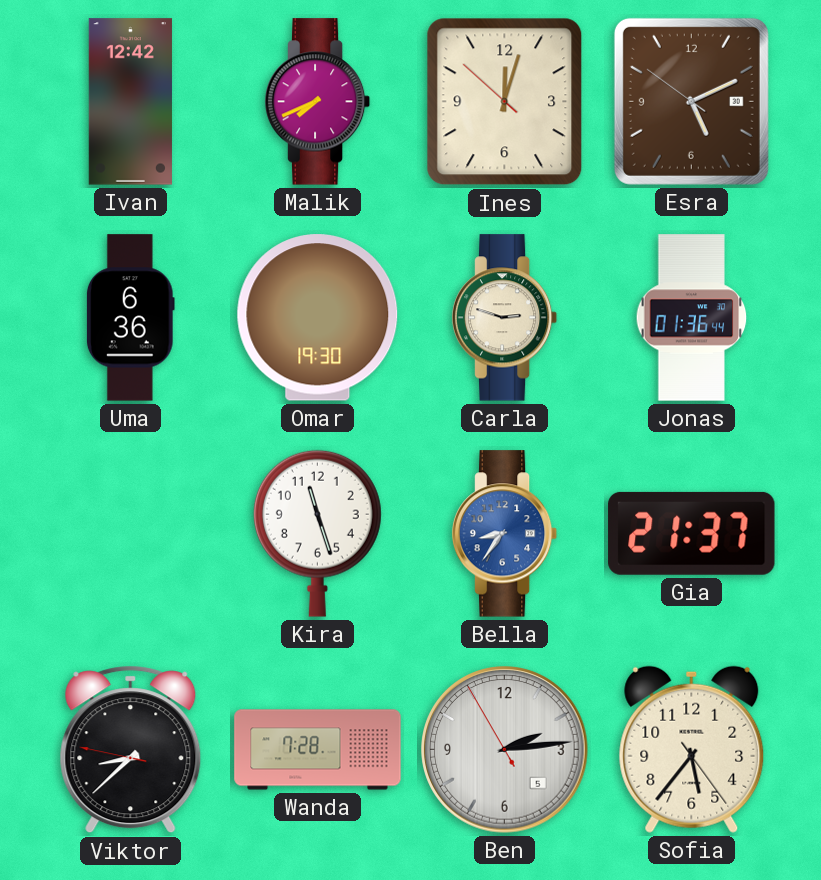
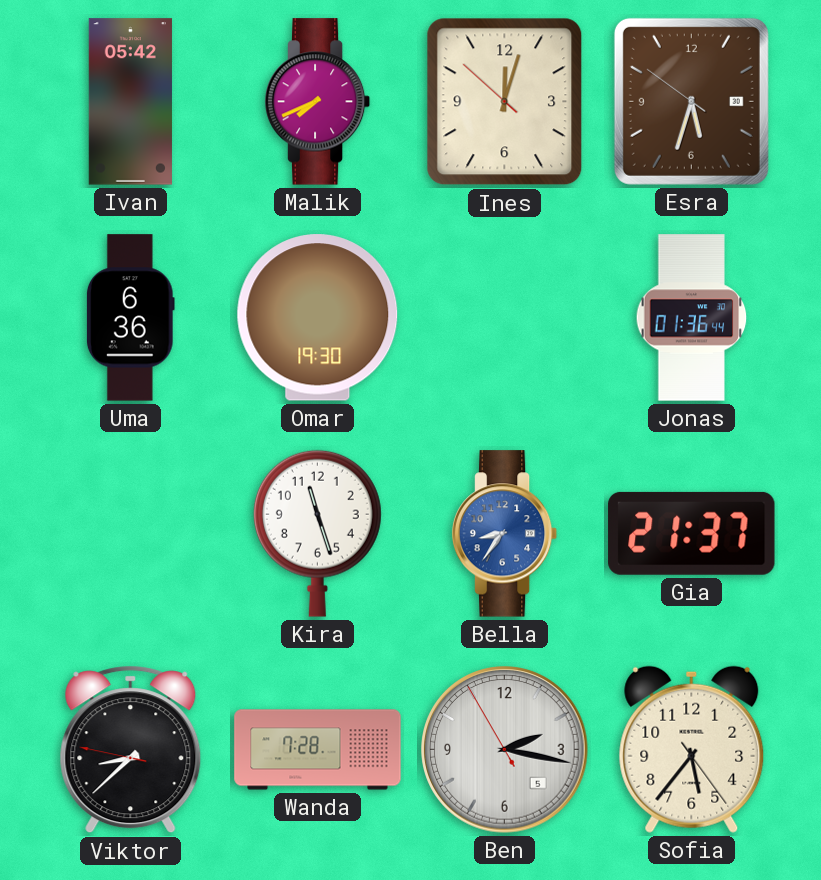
Ivan: 12:42 -> 05:42
Esra: 5:10 -> 5:32
Carla: 2:48 -> none
Ben: 2:13 -> 2:16
